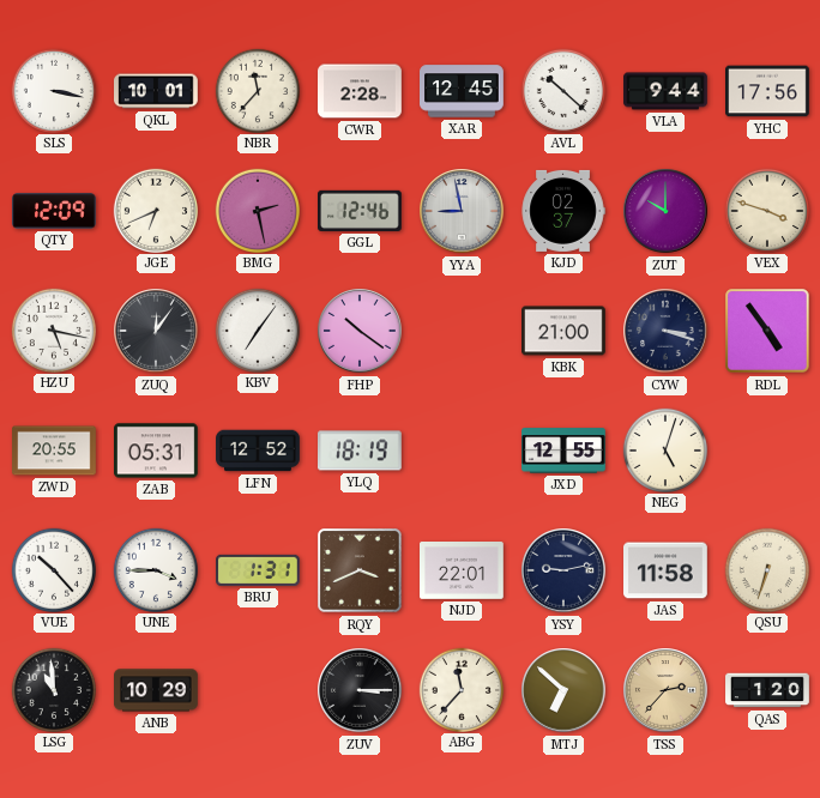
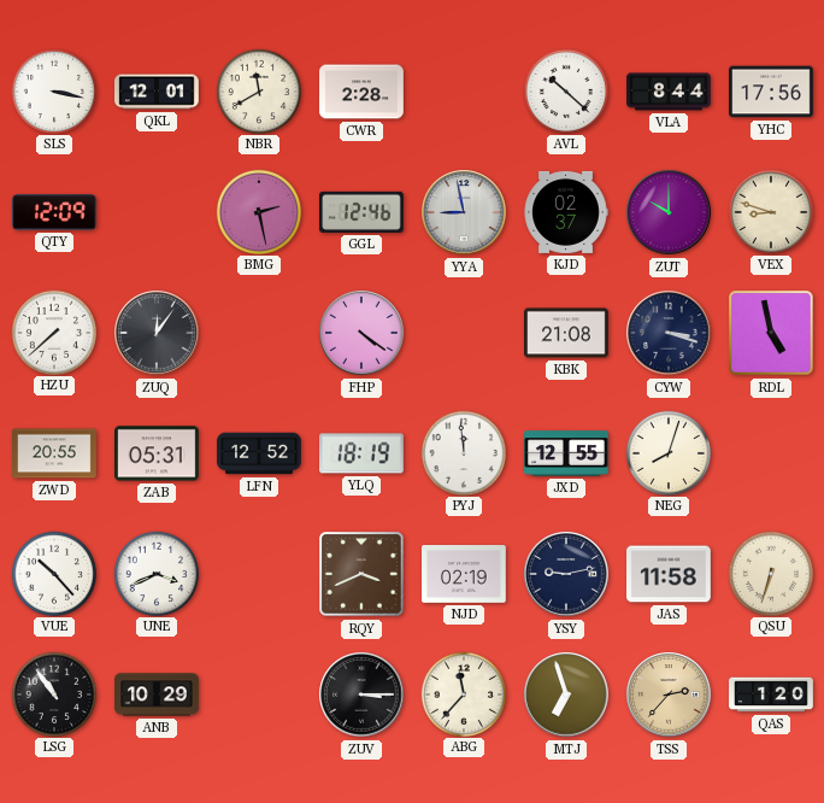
QKL: 10:01 -> 12:01
NBR: 11:37 -> 11:40
XAR: 12:45 -> none
VLA: 9:44 -> 8:44
JGE: 6:41 -> none
VEX: 3:48 -> 8:48
HZU: 5:17 -> 7:38
KBV: 7:06 -> none
FHP: 10:21 -> 4:21
KBK: 21:00 -> 21:08
RDL: 4:54 -> 4:58
PYJ: none -> 11:59
NEG: 5:03 -> 8:03
UNE: 3:45 -> 3:41
BRU: 1:31 -> none
NJD: 22:01 -> 02:19
LSG: 10:59 -> 10:54
MTJ: 6:52 -> 6:57
